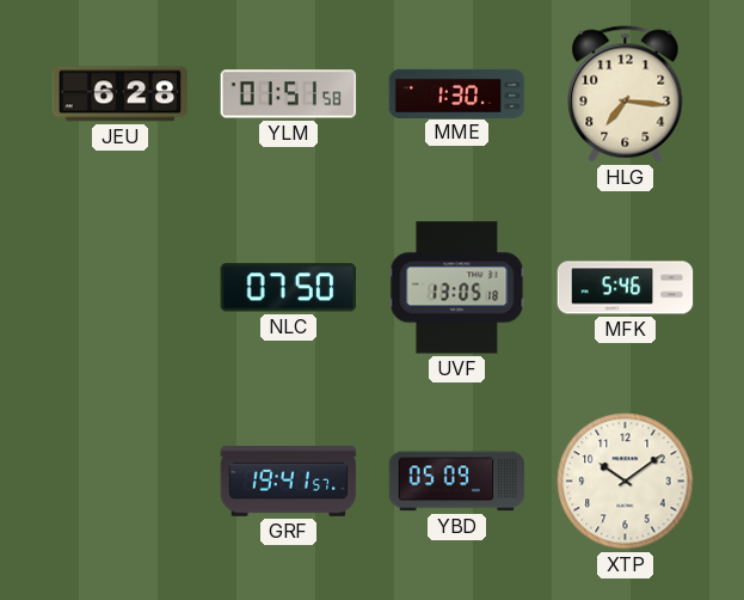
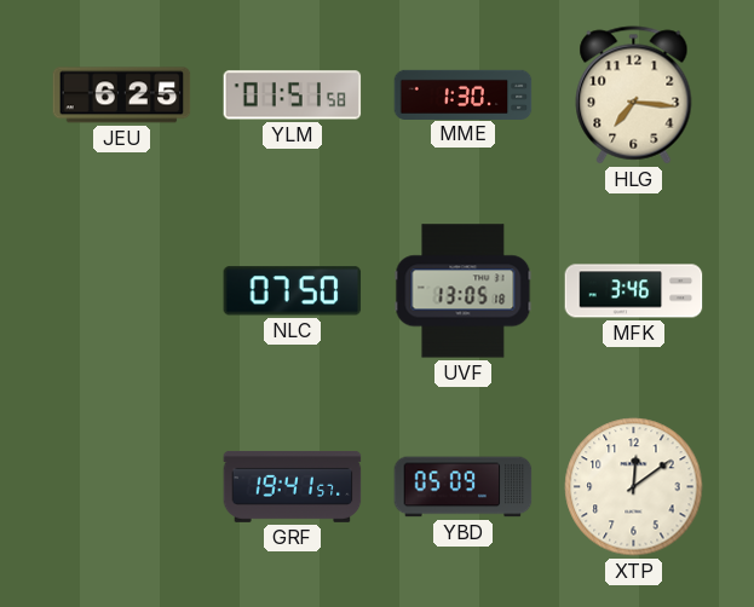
JEU: 6:28 -> 6:25
MFK: 5:46 -> 3:46
XTP: 10:09 -> 12:09
